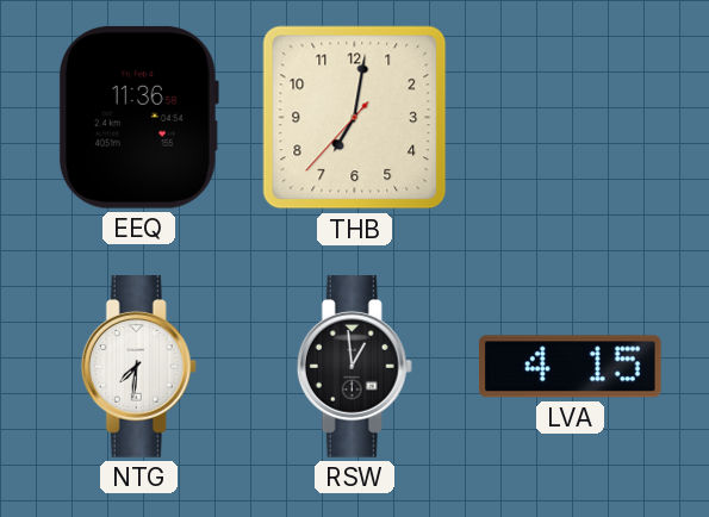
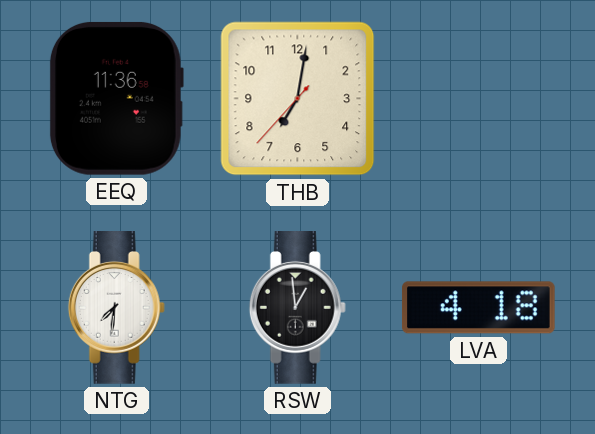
LVA: 4:15 -> 4:18
